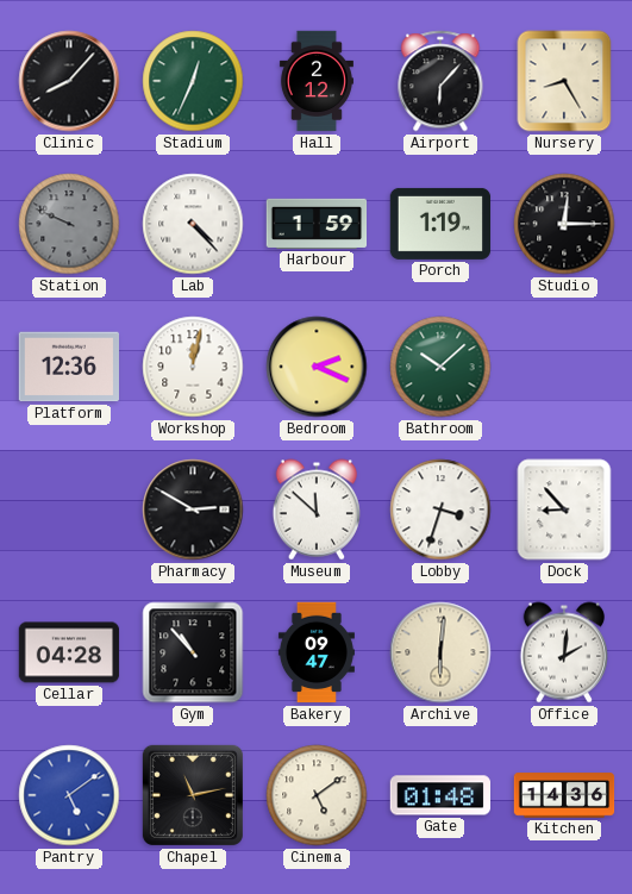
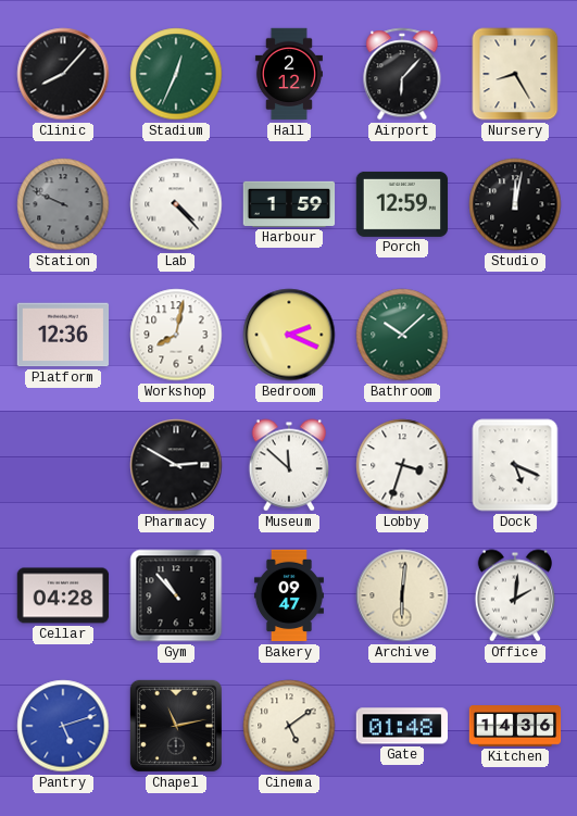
Porch: 1:19 -> 12:59
Studio: 12:15 -> 12:02
Workshop: 12:02 -> 8:02
Dock: 8:53 -> 5:19
Pantry: 5:09 -> 5:12
